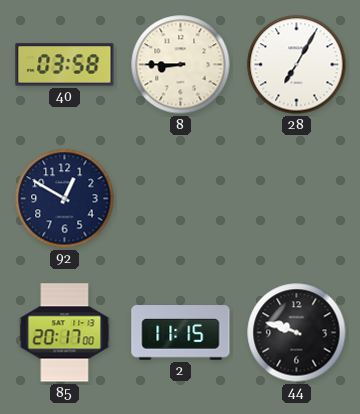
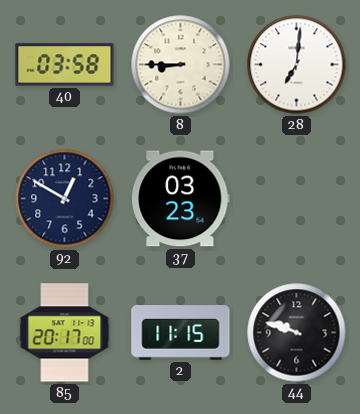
28: 7:05 -> 7:01
37: none -> 03:23
